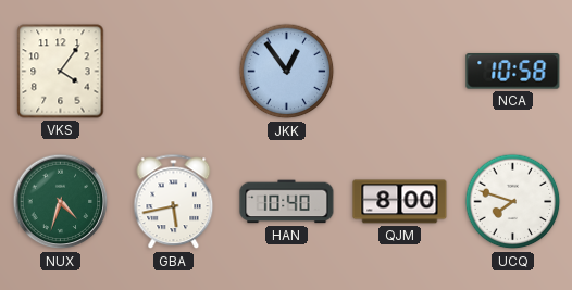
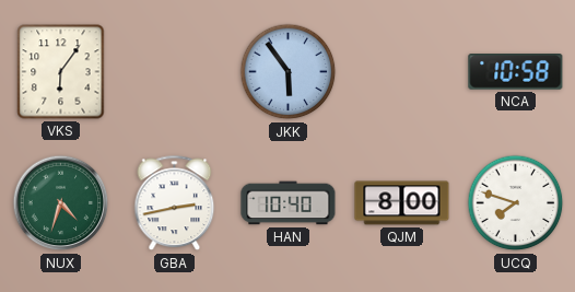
VKS: 4:06 -> 6:06
JKK: 12:54 -> 5:54
GBA: 5:43 -> 2:43
